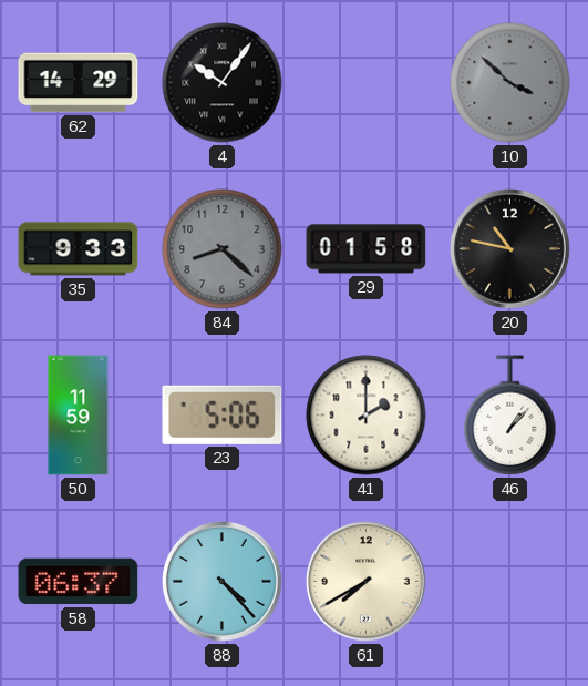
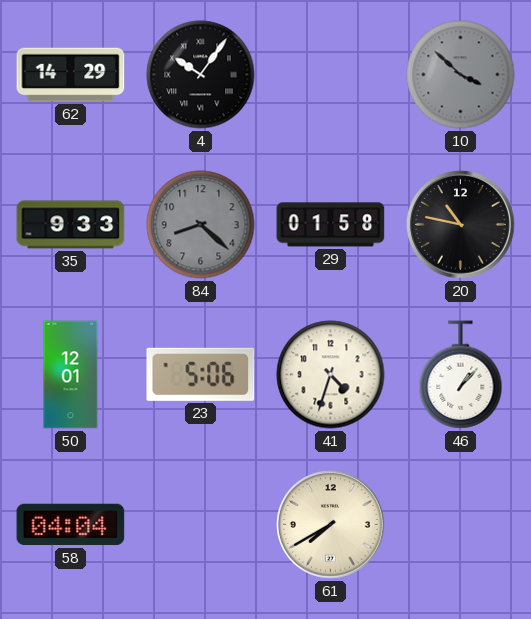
50: 11:59 -> 12:01
41: 2:00 -> 4:33
58: 06:37 -> 04:04
88: 4:23 -> none
